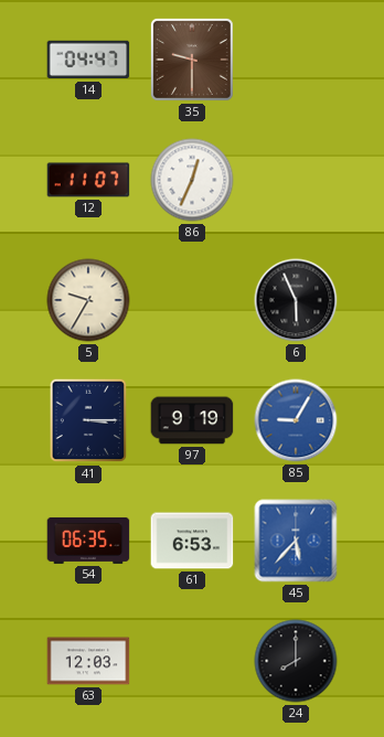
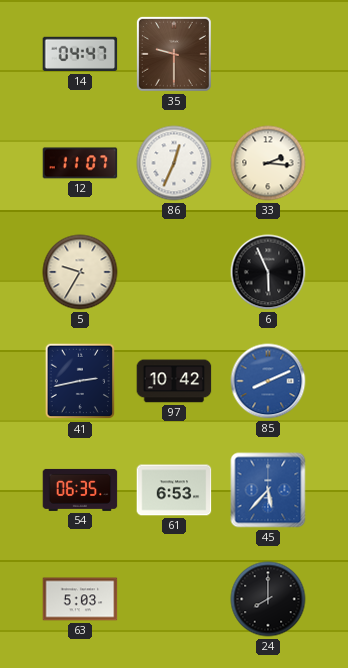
33: none -> 2:16
41: 3:15 -> 2:43
97: 9:19 -> 10:42
85: 9:05 -> 8:11
63: 12:03 -> 5:03
